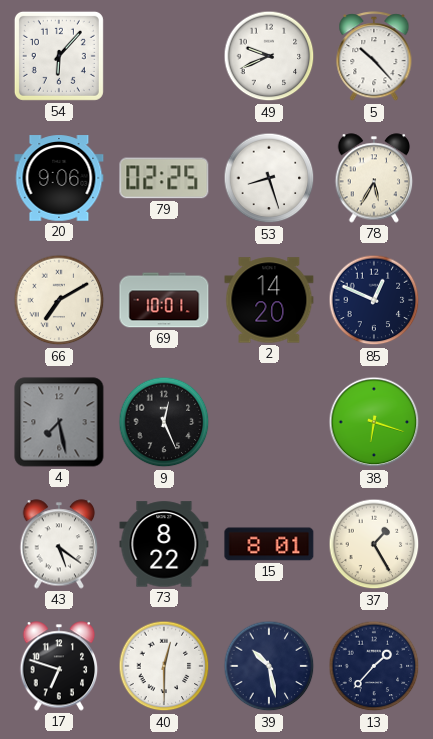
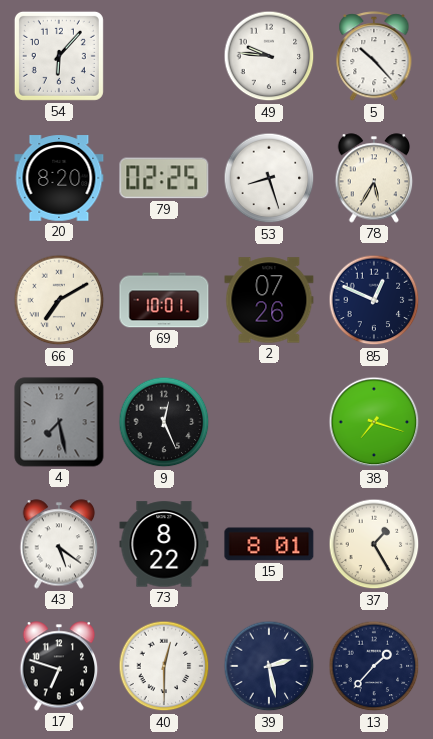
49: 9:41 -> 9:46
20: 9:06 -> 8:20
2: 14:20 -> 07:26
38: 6:18 -> 7:18
39: 10:28 -> 2:28
